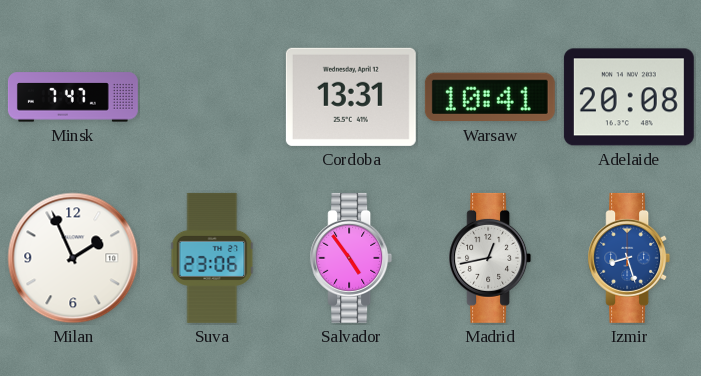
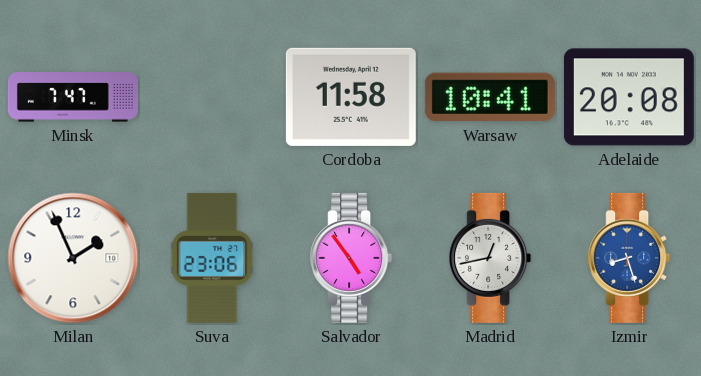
Cordoba: 13:31 -> 11:58
